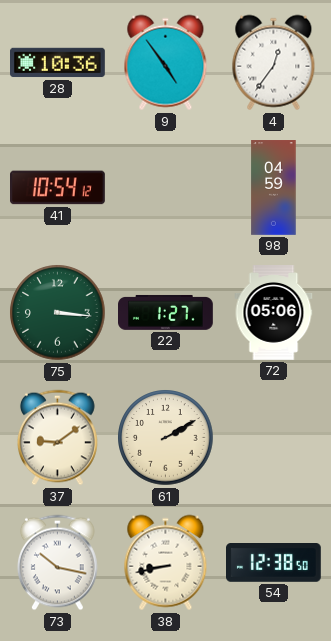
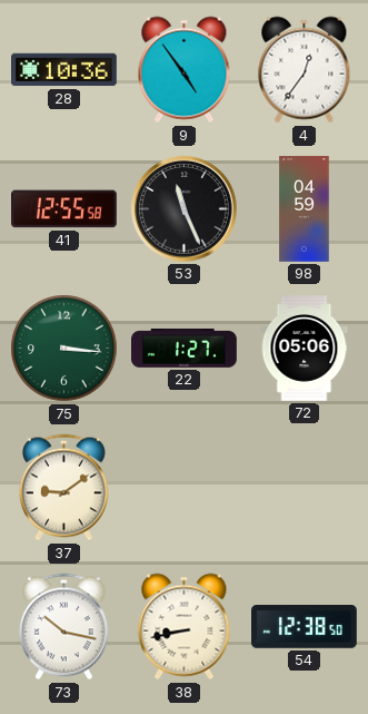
41: 10:54 -> 12:55
53: none -> 11:26
61: 2:10 -> none
